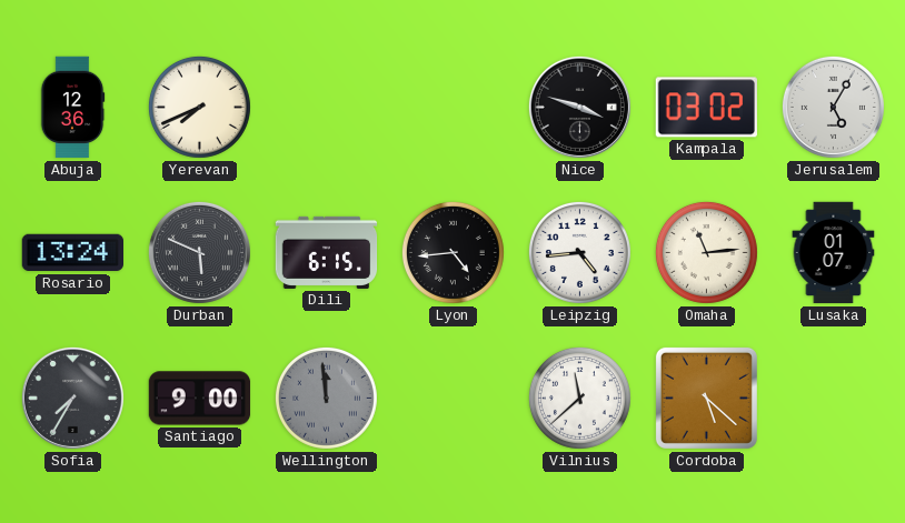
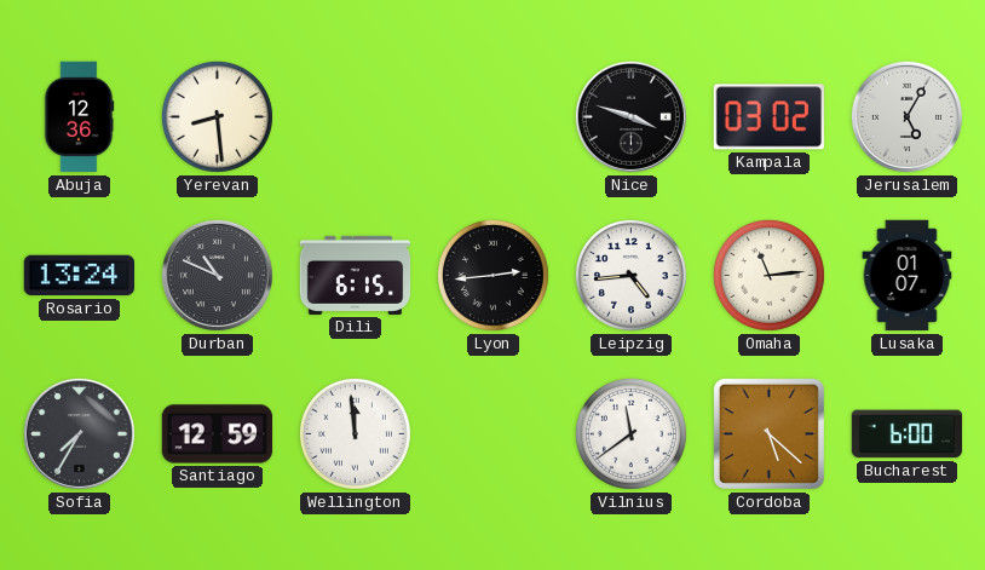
Yerevan: 7:41 -> 8:29
Durban: 5:49 -> 10:49
Lyon: 4:44 -> 2:44
Santiago: 9:00 -> 12:59
Wellington dial: grey -> white
Vilnius: 11:38 -> 11:39
Bucharest: none -> 6:00
